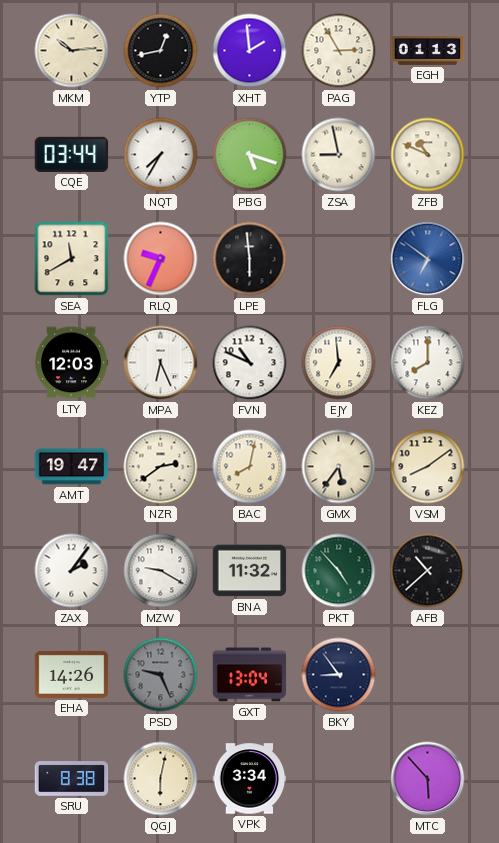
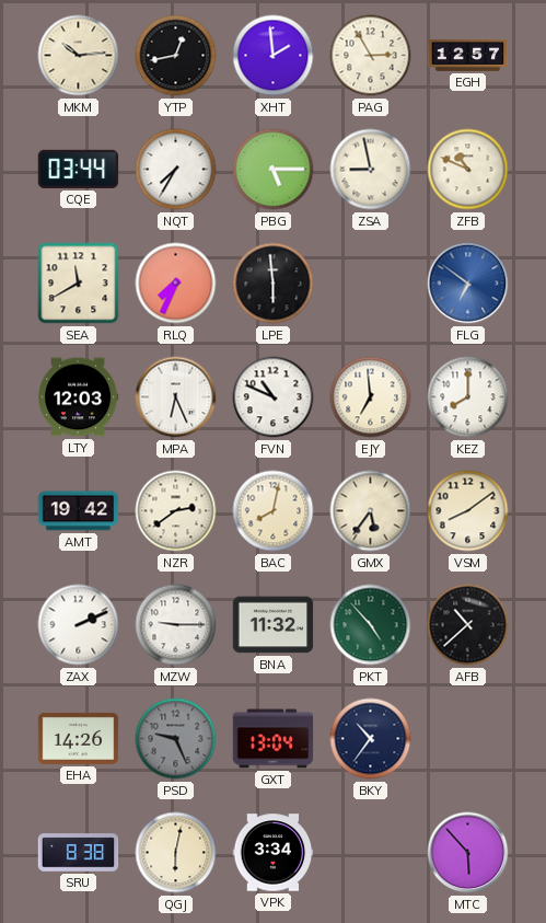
EGH: 01:13 -> 12:57
PBG: 5:18 -> 5:15
RLQ: 9:34 -> 7:34
AMT: 19:47 -> 19:42
ZAX: 2:06 -> 2:11
MZW: 9:20 -> 9:15
BKY: 8:54 -> 10:36
